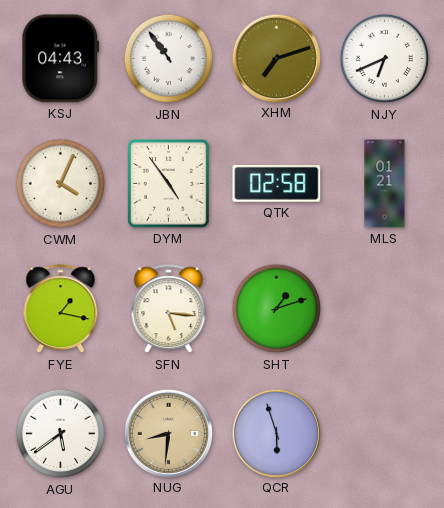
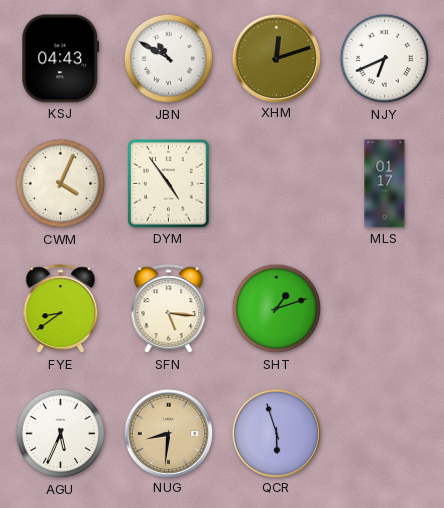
JBN: 10:54 -> 10:50
XHM: 7:12 -> 12:12
QTK: 02:58 -> none
MLS: 01:21 -> 01:17
FYE: 1:17 -> 8:39
AGU: 5:39 -> 5:34
